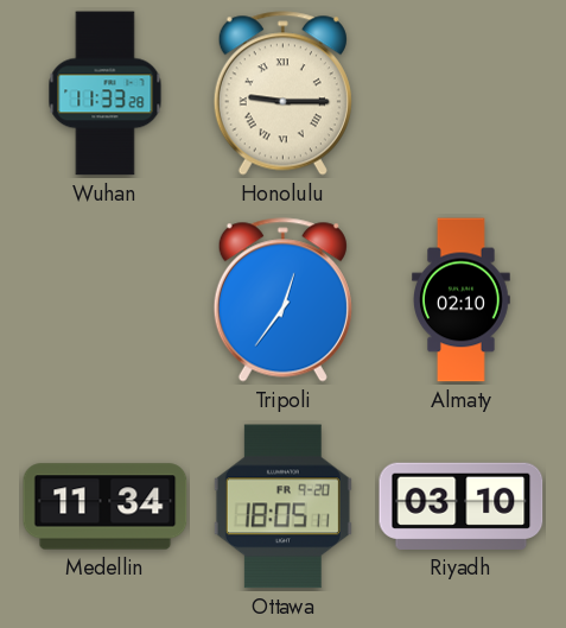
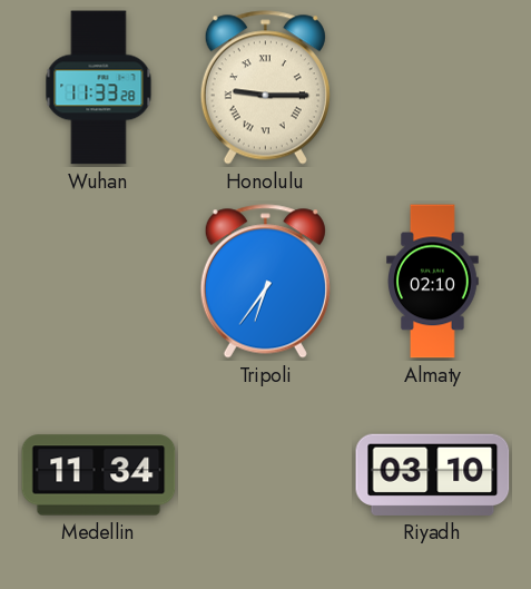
Tripoli: 12:36 -> 6:36
Ottawa: 18:05 -> none
